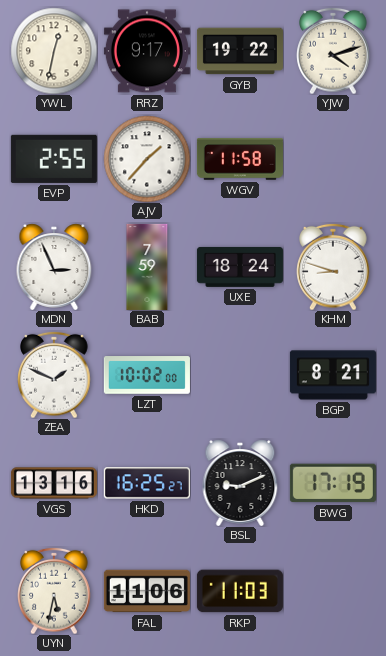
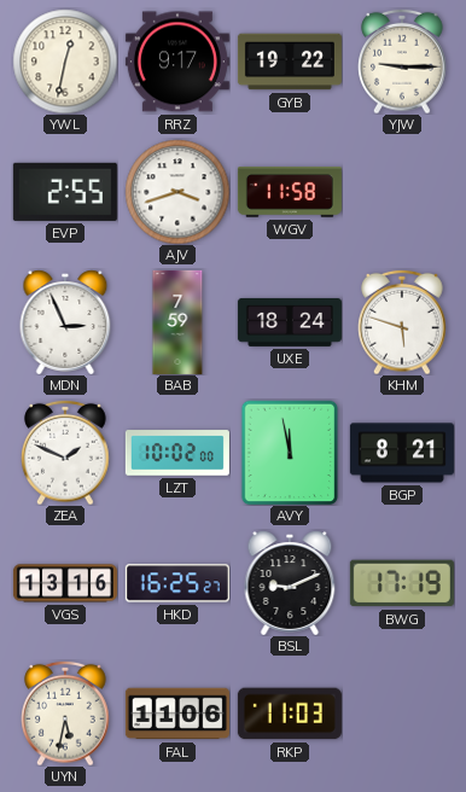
YJW: 4:12 -> 9:15
AJV: 1:37 -> 3:42
KHM: 8:48 -> 5:48
AVY: none -> 11:58
